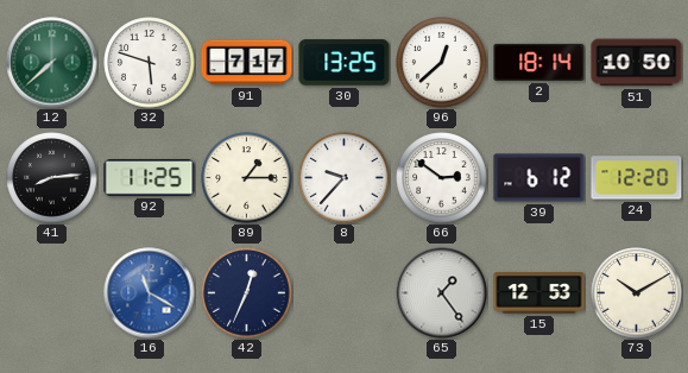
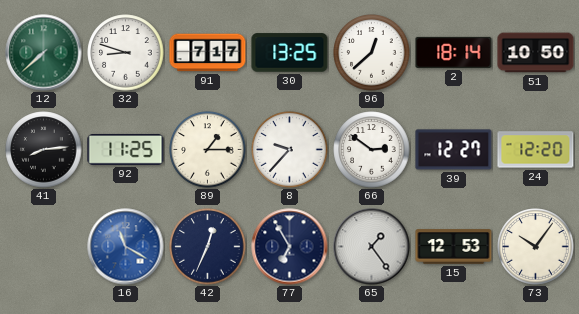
32: 5:48 -> 8:48
39: 6:12 -> 12:27
77: none -> 6:55
73: 10:10 -> 10:06
